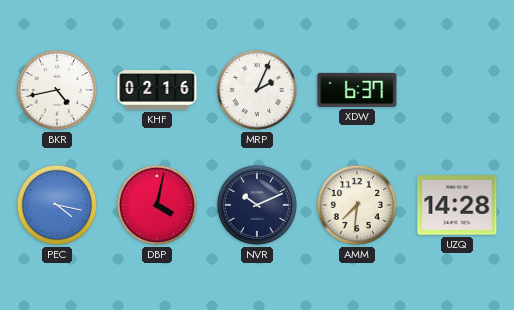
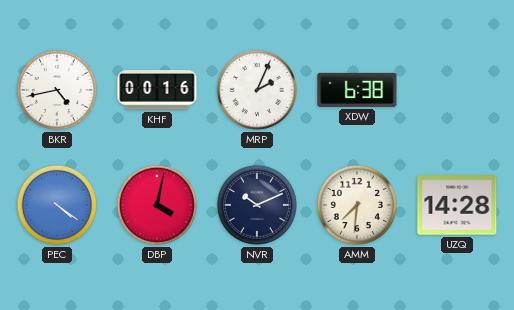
KHF: 02:16 -> 00:16
XDW: 6:37 -> 6:38
PEC: 4:17 -> 4:21
